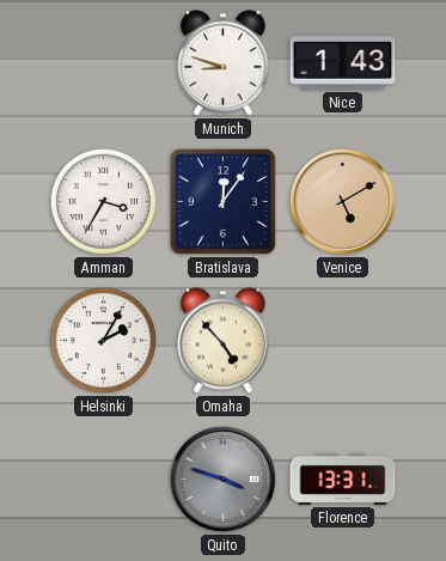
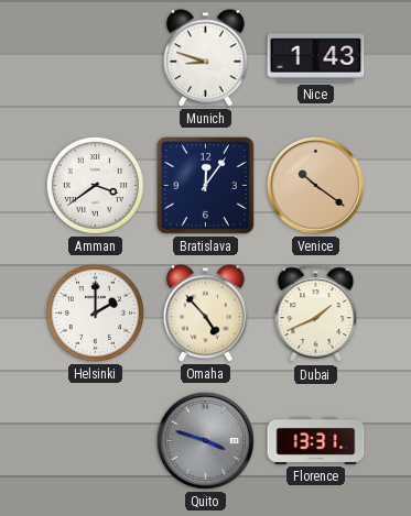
Amman: 3:35 -> 3:39
Venice: 5:10 -> 10:21
Helsinki: 2:05 -> 2:00
Dubai: none -> 1:41
